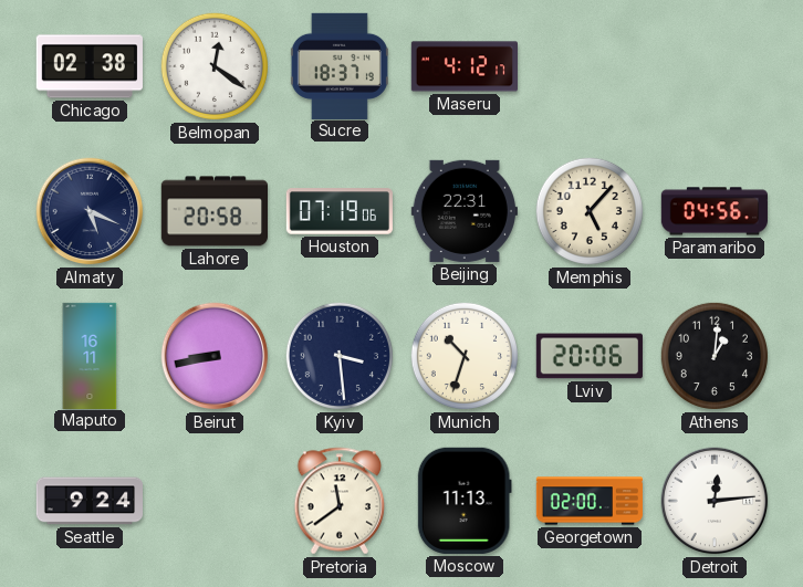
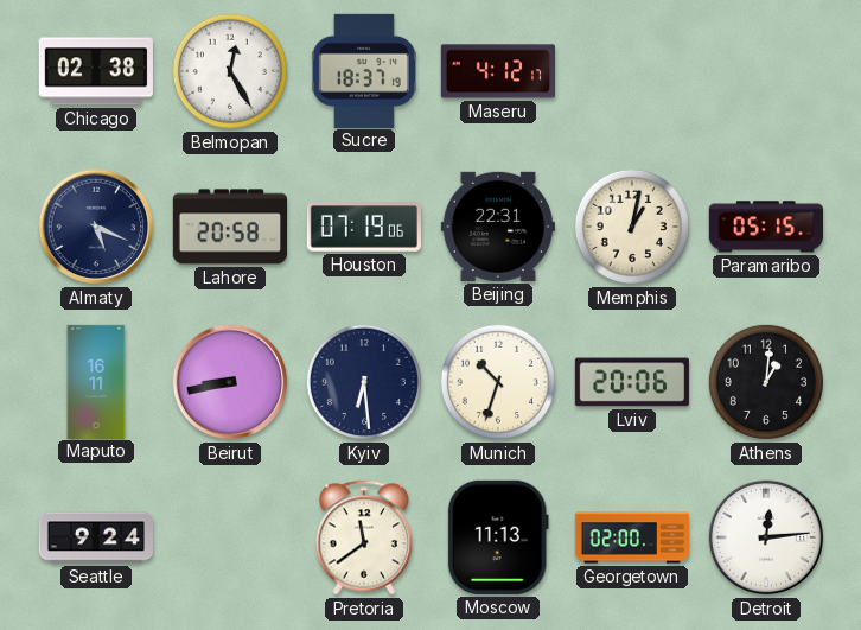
Belmopan: 12:21 -> 12:25
Memphis: 5:07 -> 1:02
Paramaribo: 04:56 -> 05:15
Kyiv: 3:29 -> 6:29
